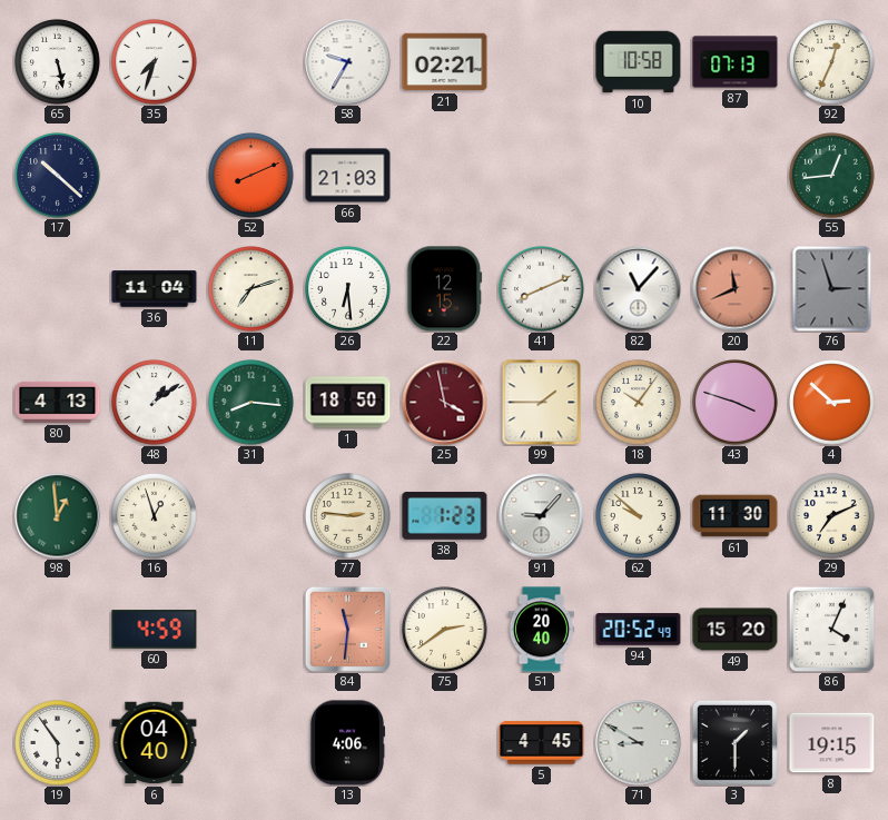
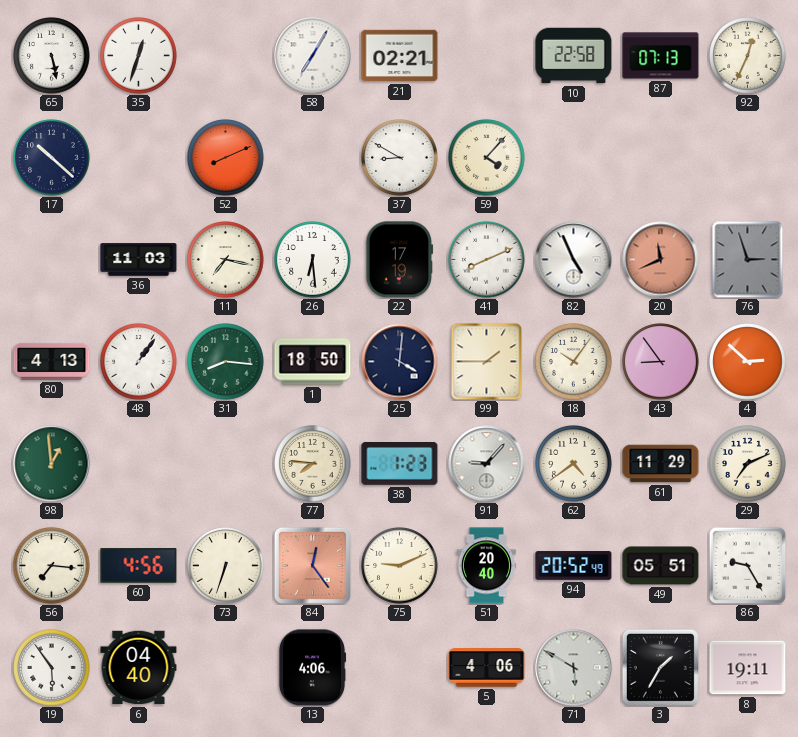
35: 7:33 -> 12:33
58: 9:35 -> 7:05
10: 10:58 -> 22:58
66: 21:03 -> none
37: none -> 8:50
59: none -> 4:07
55: 12:44 -> none
36: 11:04 -> 11:03
11: 7:12 -> 7:17
22: 12:15 -> 17:19
82: 11:07 -> 4:56
48: 1:09 -> 1:06
25: 3:58 -> 4:01
25 dial: burgundy -> navy
43: 3:48 -> 8:54
16: 12:57 -> none
77: 2:46 -> 7:46
62: 9:52 -> 4:39
61: 11:30 -> 11:29
56: none -> 7:16
60: 4:59 -> 4:56
73: none -> 6:33
84: 11:31 -> 12:24
75: 2:39 -> 9:11
49: 15:20 -> 05:51
86: 4:04 -> 9:25
5: 4:45 -> 4:06
71: 8:50 -> 5:50
3: 1:30 -> 1:35
8: 19:15 -> 19:11
